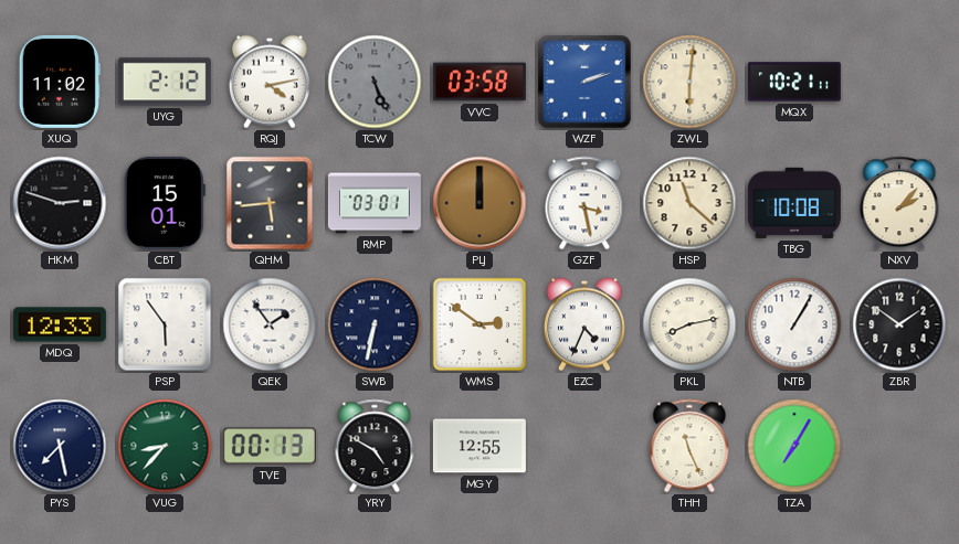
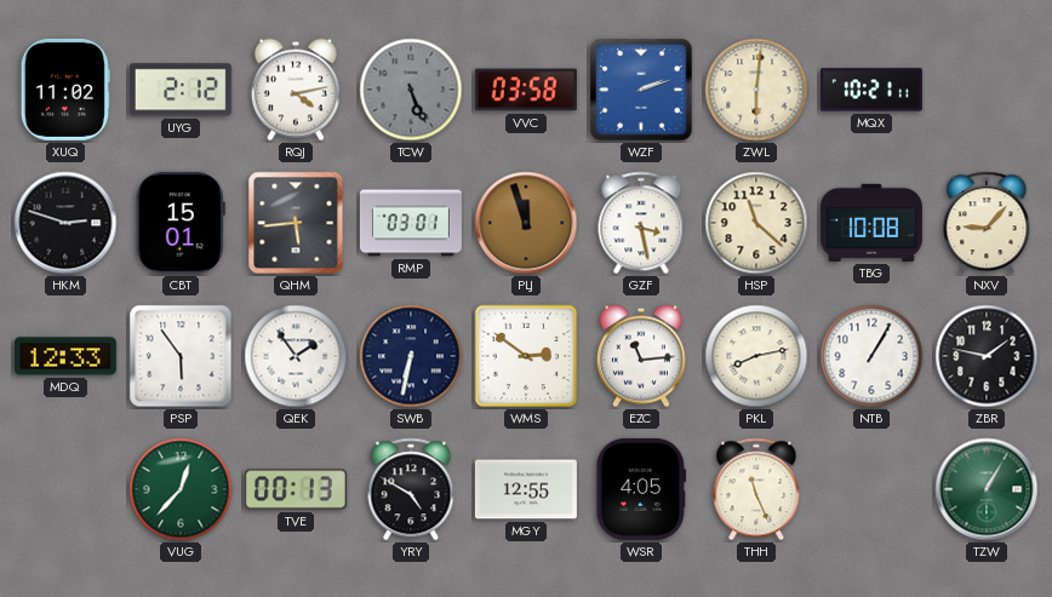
PLJ: 12:00 -> 11:57
NXV: 2:07 -> 9:07
EZC: 4:34 -> 11:14
ZBR: 1:51 -> 1:47
PYS: 7:28 -> none
VUG: 8:37 -> 12:37
WSR: none -> 4:05
TZA: 7:05 -> none
TZW: none -> 1:05
